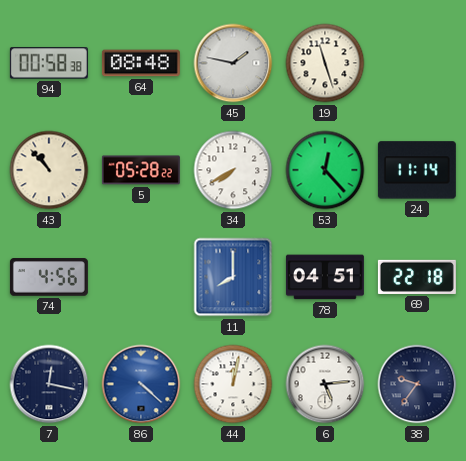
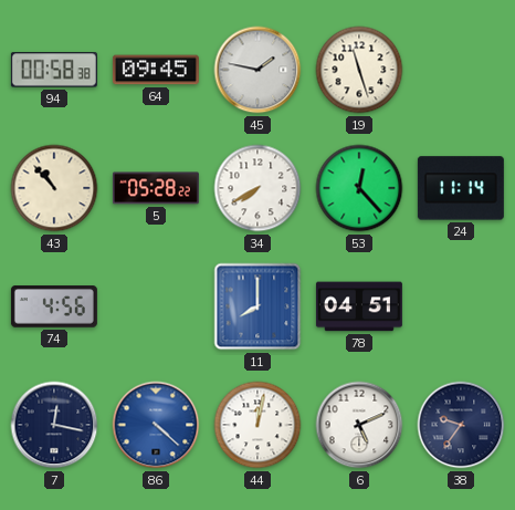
64: 08:48 -> 09:45
69: 22:18 -> none
6: 5:14 -> 5:11
